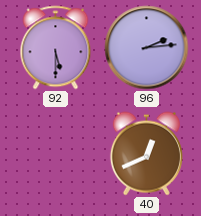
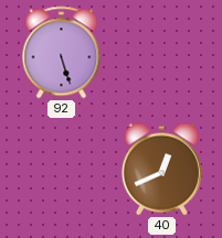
92: 5:30 -> 5:27
96: 2:14 -> none
